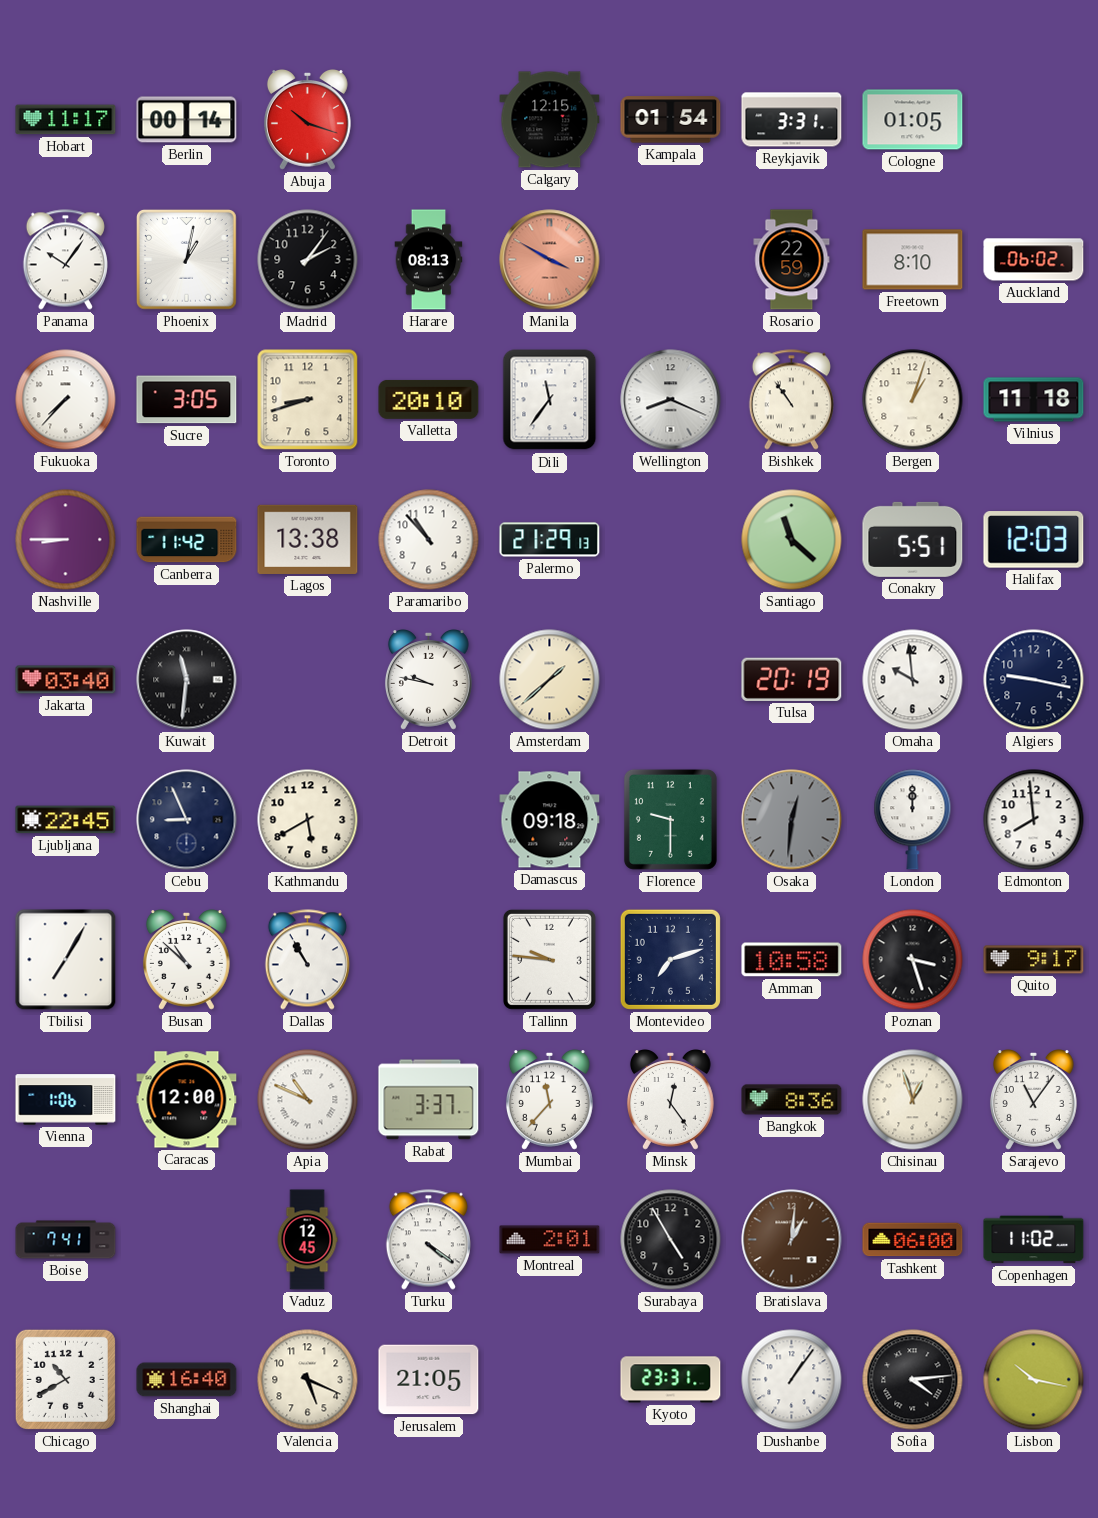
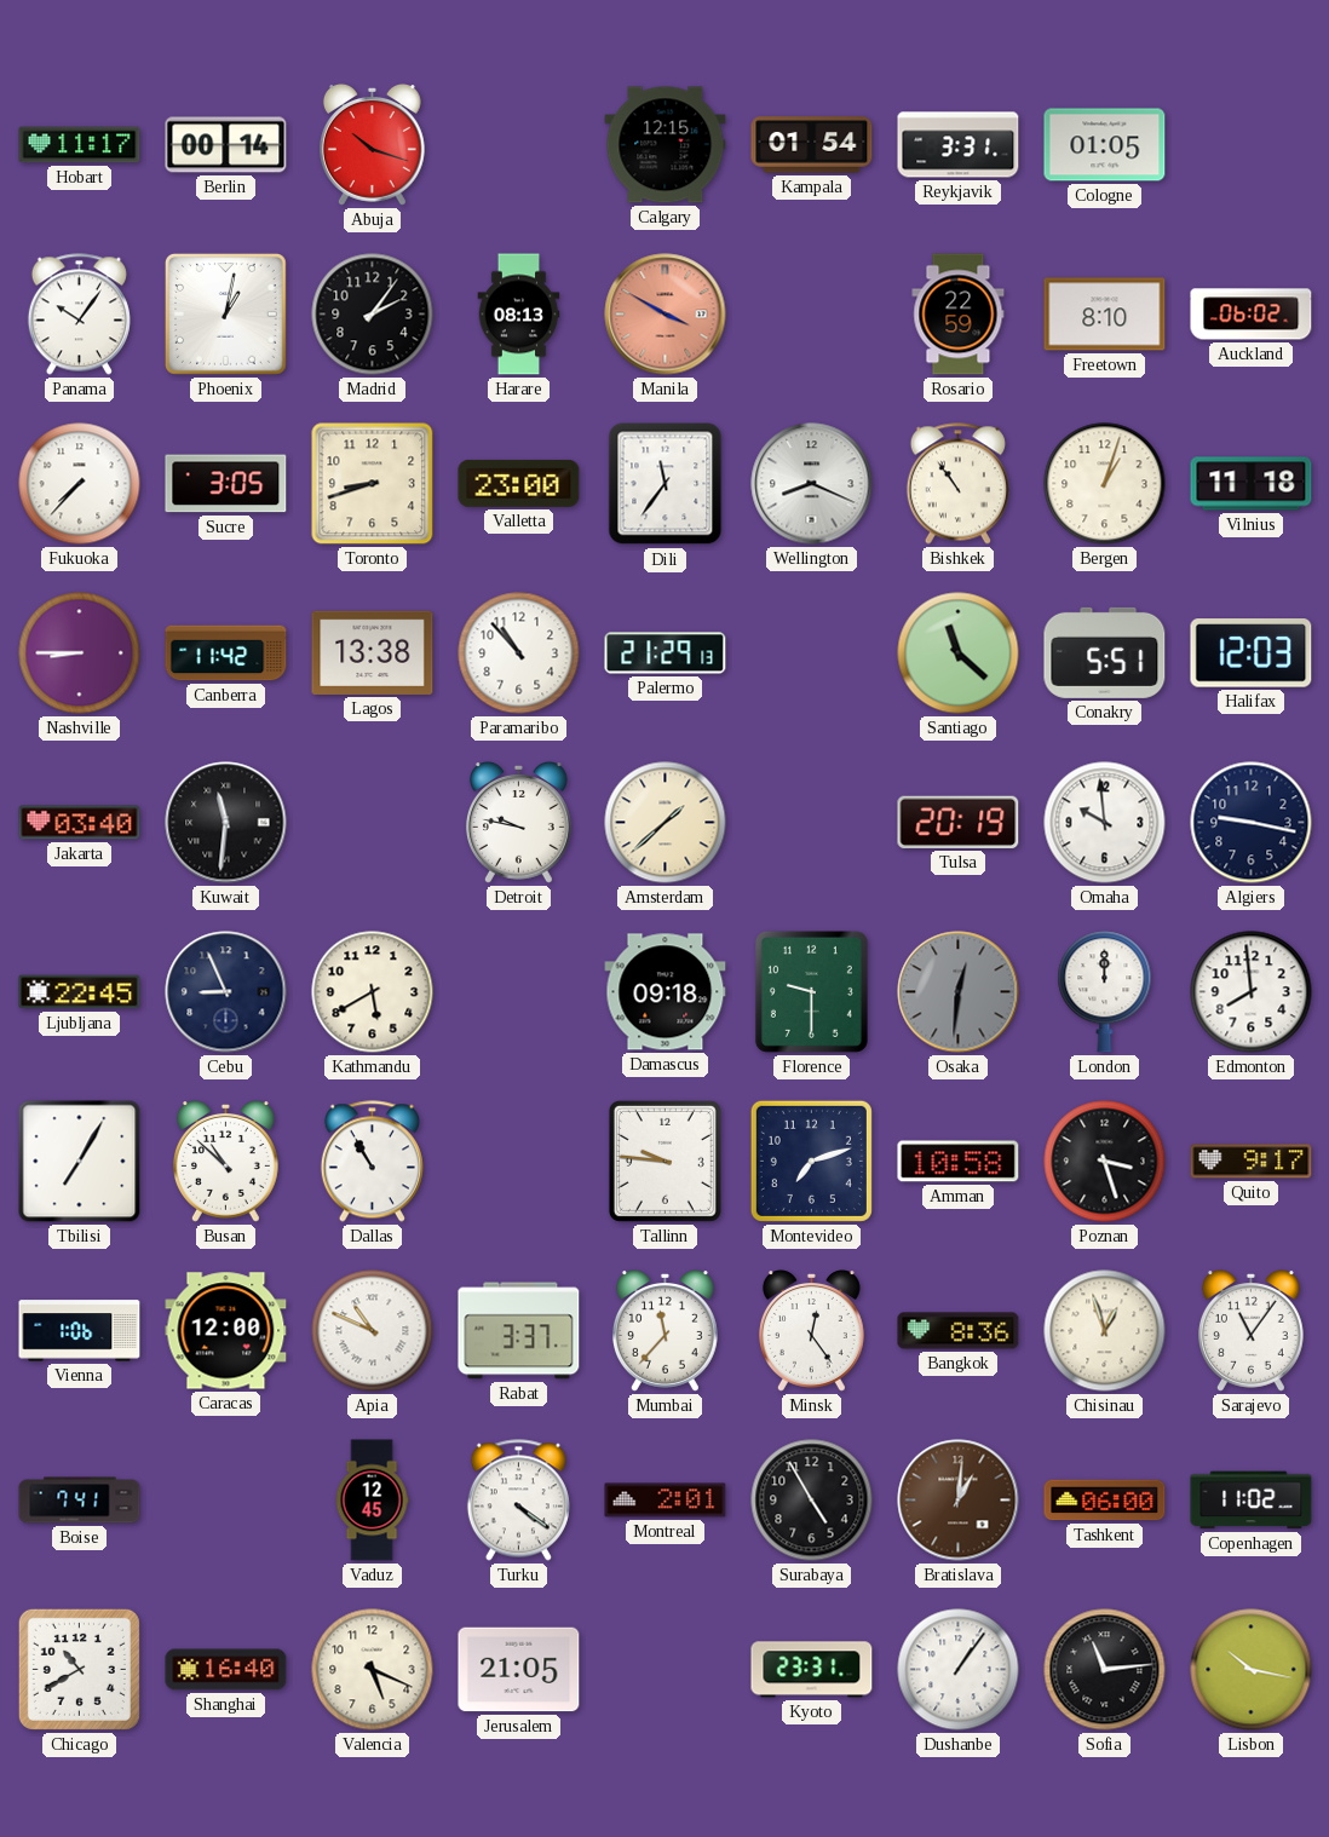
Valletta: 20:10 -> 23:00
Sofia: 4:14 -> 11:14
